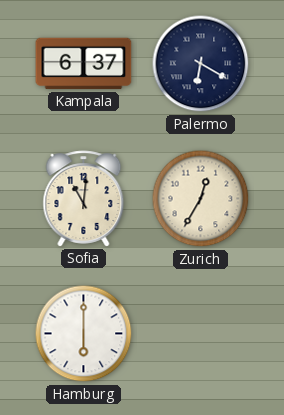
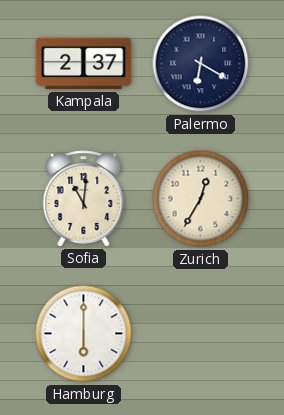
Kampala: 6:37 -> 2:37
